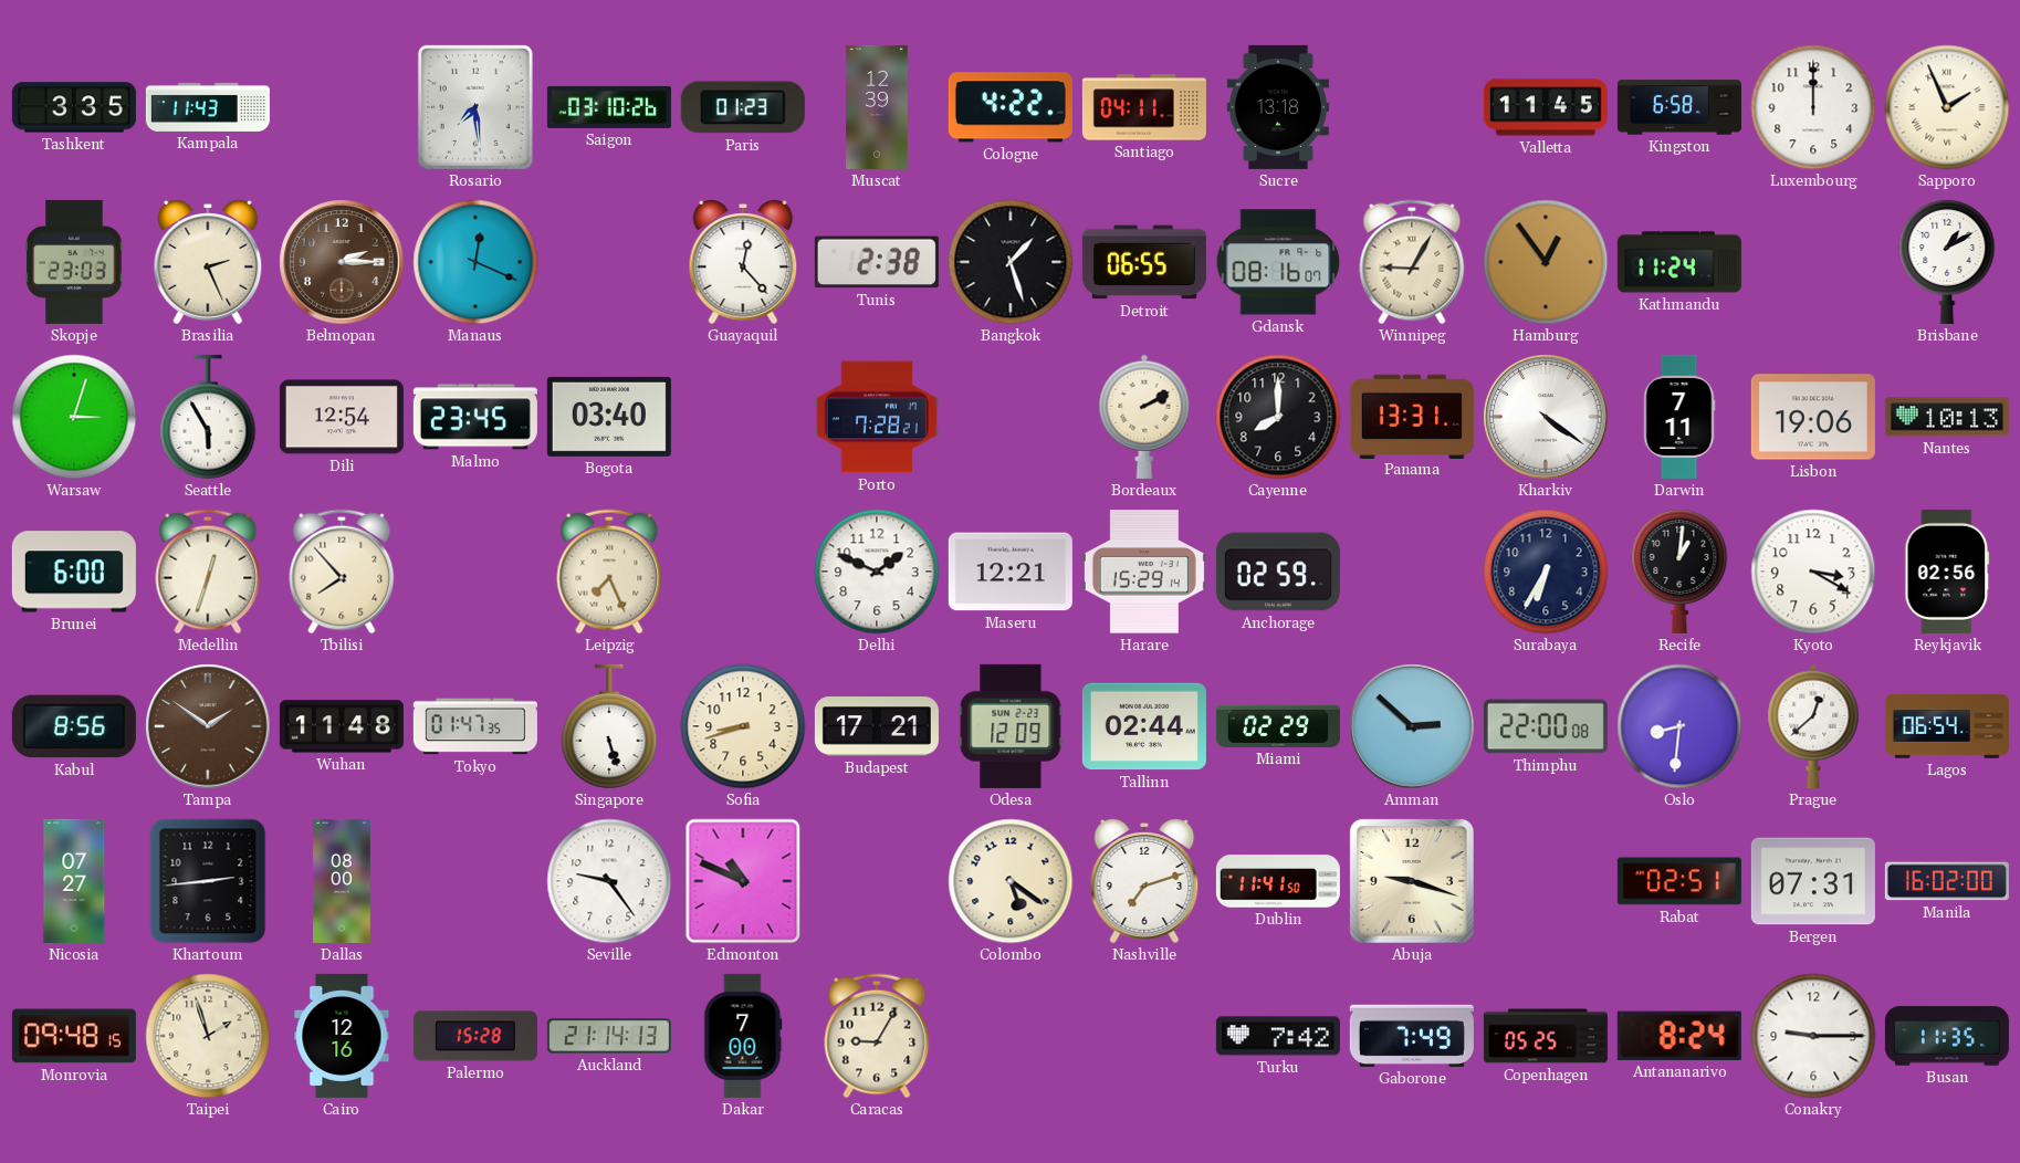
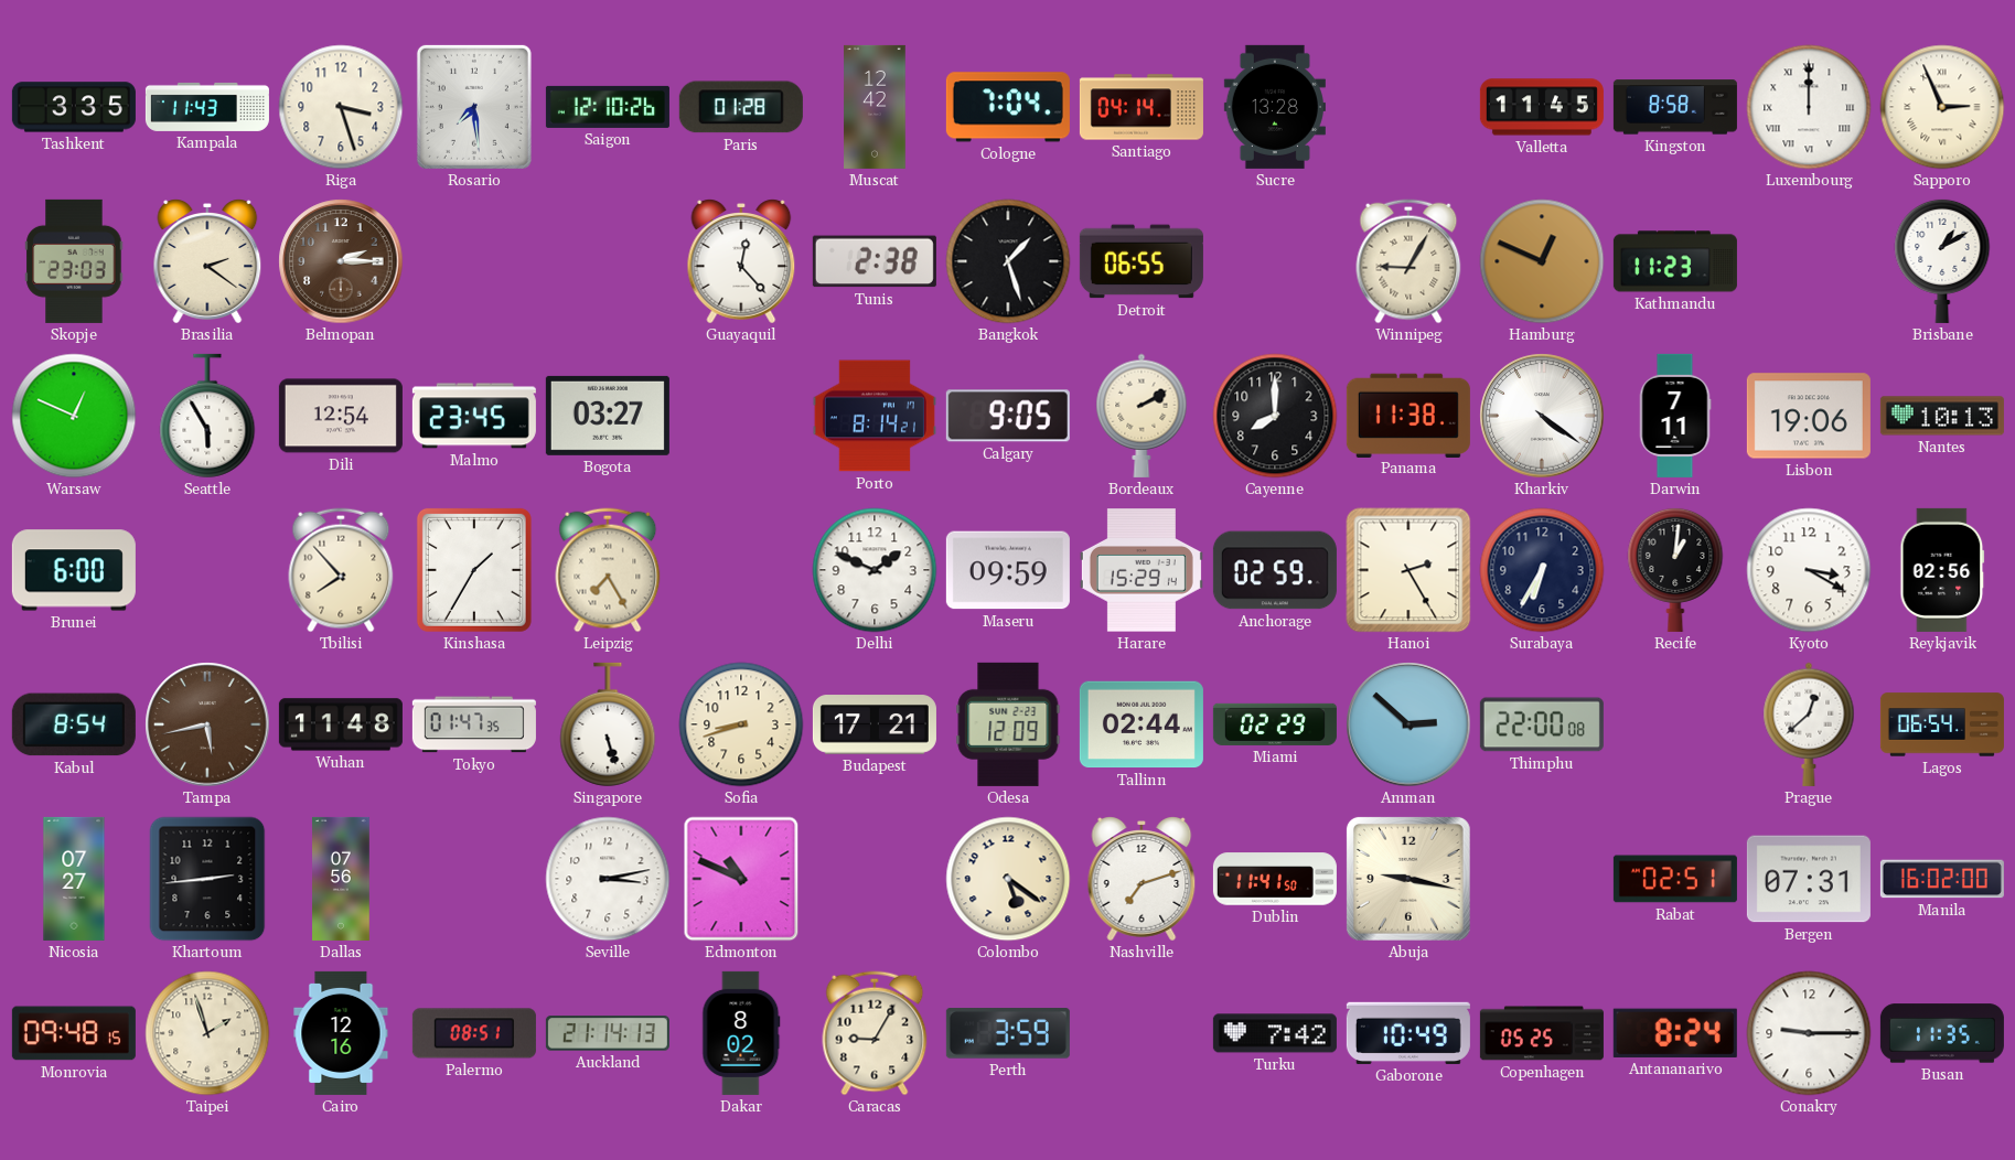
Riga: none -> 3:27
Saigon: 03:10 -> 12:10
Paris: 01:23 -> 01:28
Muscat: 12:39 -> 12:42
Cologne: 4:22 -> 7:04
Santiago: 04:11 -> 04:14
Sucre: 13:18 -> 13:28
Kingston: 6:58 -> 8:58
Luxembourg numerals: Arabic -> Roman
Sapporo: 1:56 -> 2:56
Brasilia: 2:26 -> 2:21
Manaus: 12:19 -> none
Gdansk: 08:16 -> none
Hamburg: 12:54 -> 12:49
Kathmandu: 11:24 -> 11:23
Warsaw: 3:03 -> 12:49
Bogota: 03:40 -> 03:27
Porto: 7:28 -> 8:14
Calgary: none -> 9:05
Panama: 13:31 -> 11:38
Medellin: 12:33 -> none
Kinshasa: none -> 1:35
Leipzig: 7:26 -> 7:25
Maseru: 12:21 -> 09:59
Hanoi: none -> 2:25
Kabul: 8:56 -> 8:54
Tampa: 1:51 -> 5:43
Oslo: 8:31 -> none
Dallas: 08:00 -> 07:56
Seville: 9:24 -> 3:13
Abuja: 9:18 -> 9:17
Palermo: 15:28 -> 08:51
Dakar: 7:00 -> 8:02
Perth: none -> 3:59
Gaborone: 7:49 -> 10:49
